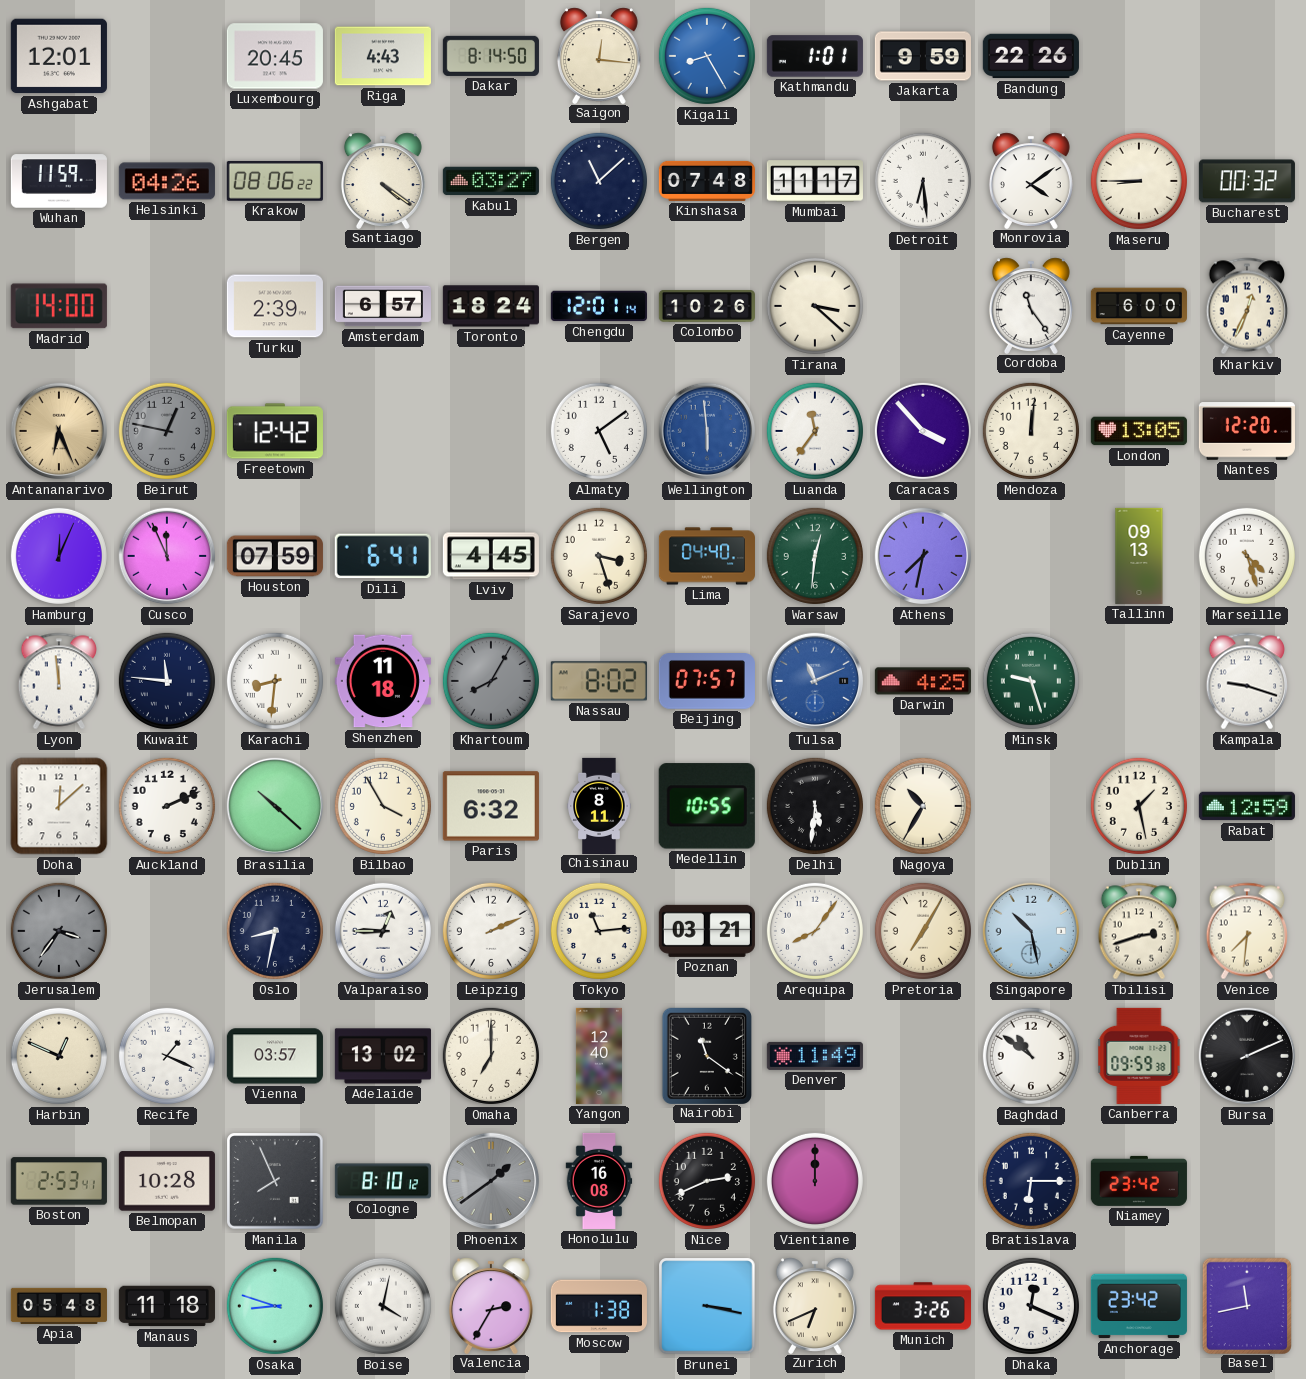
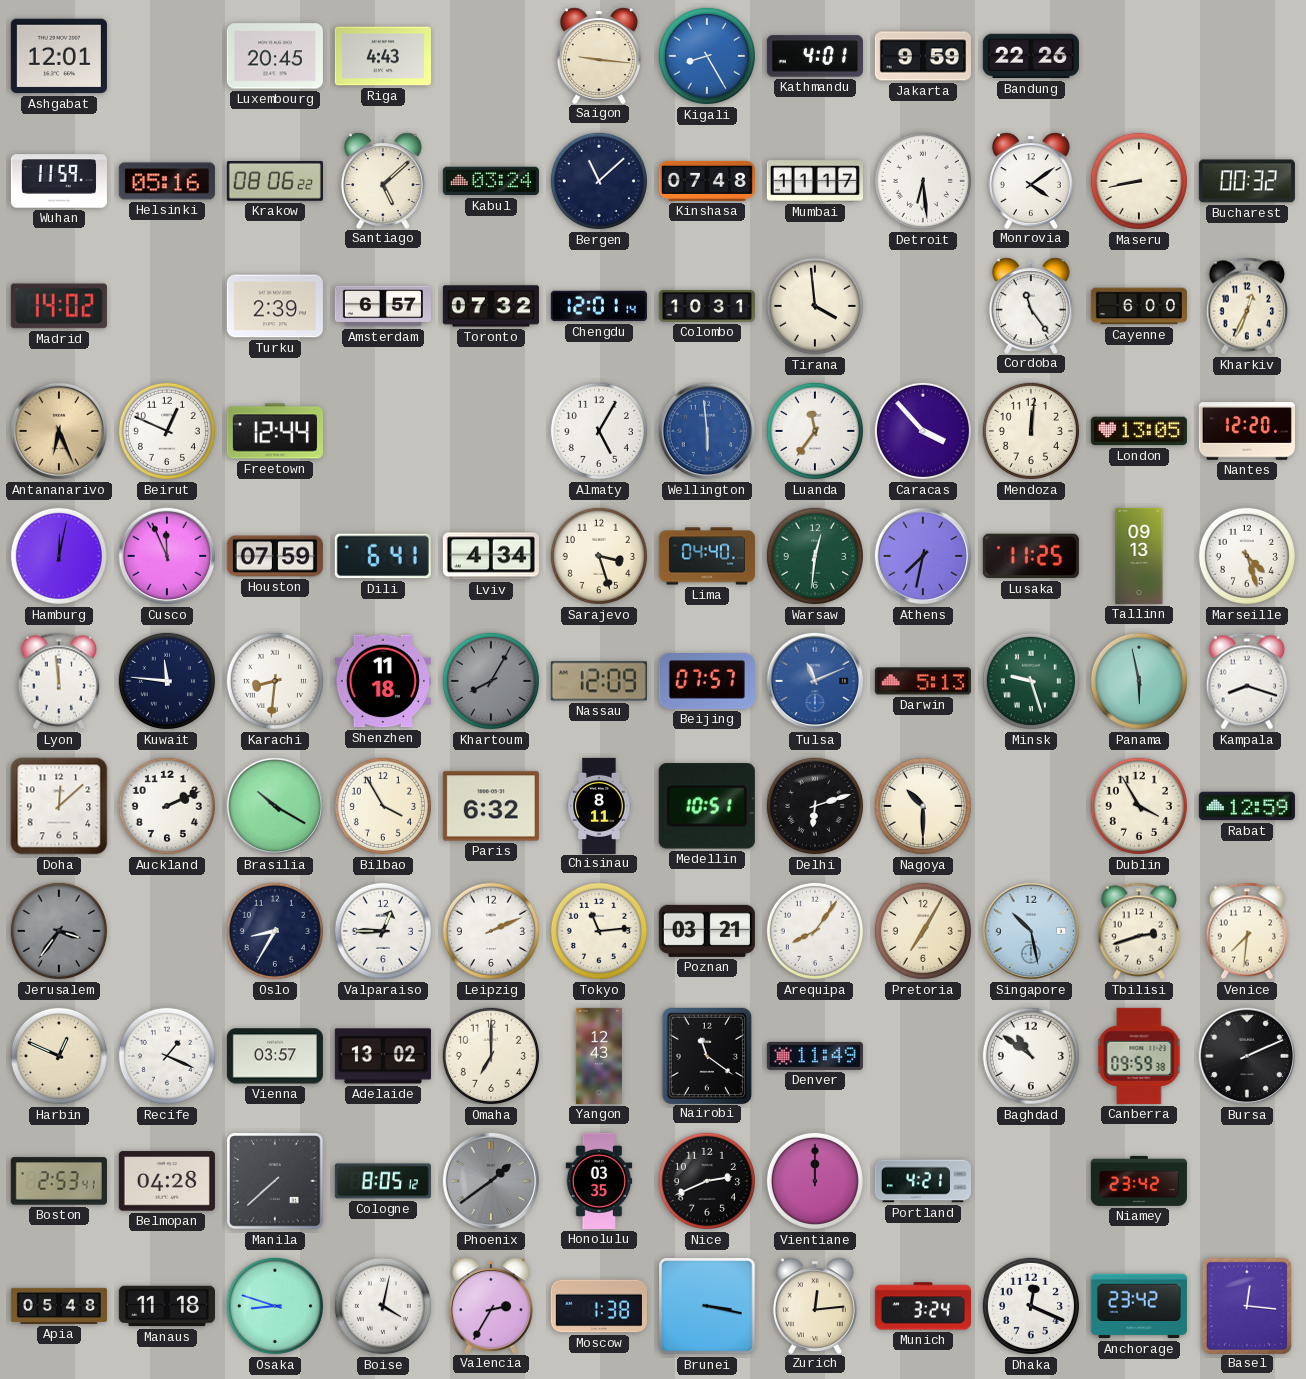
Dakar: 8:14 -> none
Saigon: 12:16 -> 9:16
Kathmandu: 1:01 -> 4:01
Helsinki: 04:26 -> 05:16
Santiago: 4:21 -> 5:08
Kabul: 03:27 -> 03:24
Maseru: 8:45 -> 8:43
Madrid: 14:00 -> 14:02
Toronto: 18:24 -> 07:32
Colombo: 10:26 -> 10:31
Tirana: 3:22 -> 3:59
Beirut: 12:47 -> 12:49
Beirut dial: grey -> white
Freetown: 12:42 -> 12:44
Almaty: 5:09 -> 5:05
Hamburg: 12:04 -> 12:02
Lviv: 4:45 -> 4:34
Lusaka: none -> 11:25
Nassau: 8:02 -> 12:09
Darwin: 4:25 -> 5:13
Panama: none -> 5:58
Kampala: 9:18 -> 8:18
Brasilia: 10:22 -> 10:20
Medellin: 10:55 -> 10:51
Delhi: 5:31 -> 6:12
Nagoya: 10:35 -> 10:30
Dublin: 1:28 -> 3:55
Oslo: 8:32 -> 8:35
Yangon: 12:40 -> 12:43
Belmopan: 10:28 -> 04:28
Manila: 7:56 -> 7:38
Cologne: 8:10 -> 8:05
Honolulu: 16:08 -> 03:35
Portland: none -> 4:21
Bratislava: 6:15 -> none
Zurich: 6:41 -> 12:14
Munich: 3:26 -> 3:24
Basel: 11:43 -> 12:16
